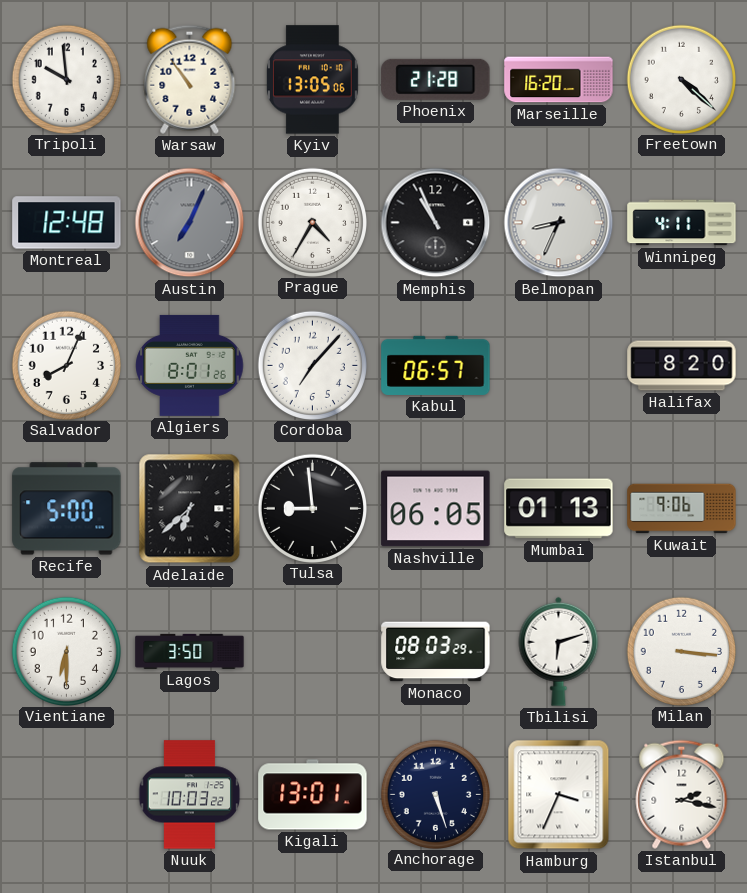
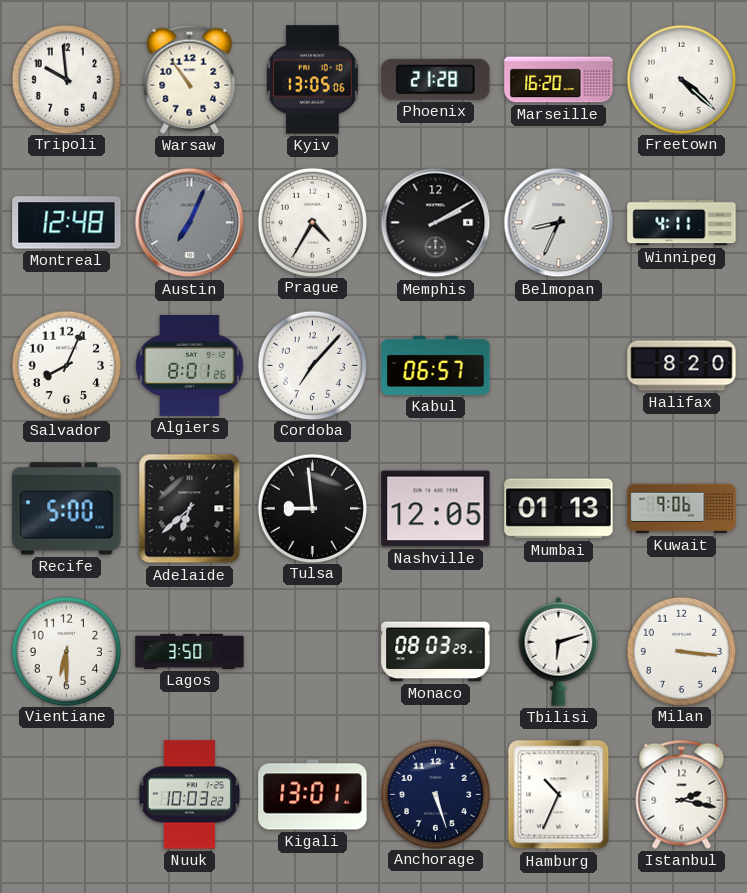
Memphis: 10:56 -> 2:10
Nashville: 06:05 -> 12:05
Hamburg: 3:34 -> 10:34
